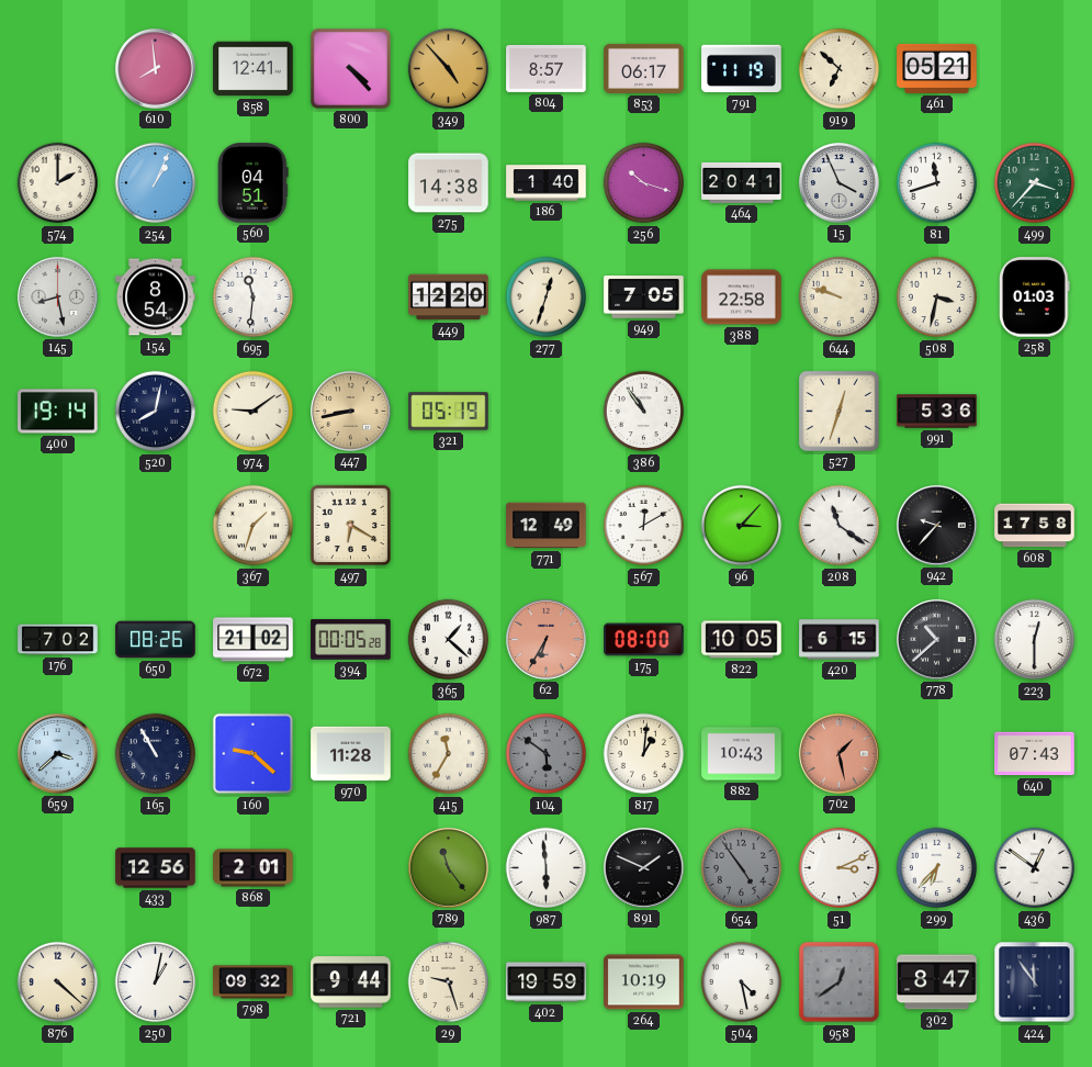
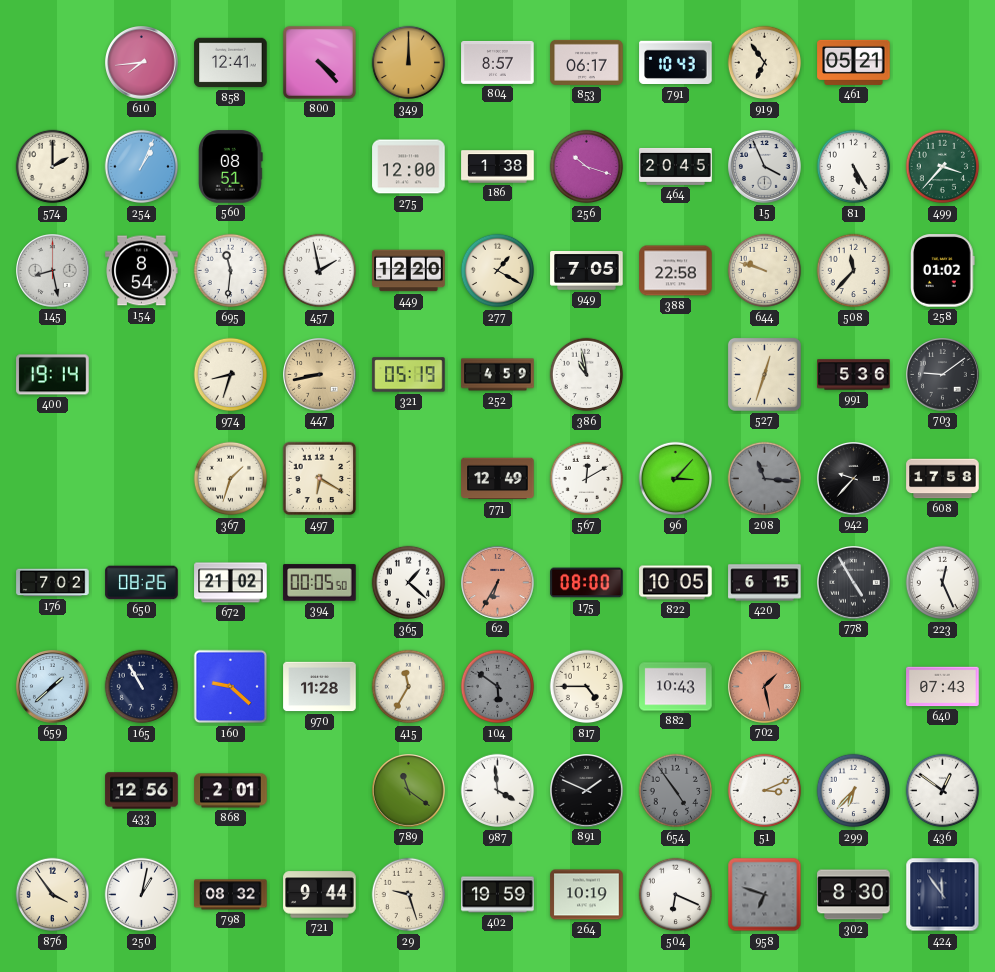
610: 7:59 -> 7:44
349: 4:53 -> 12:00
791: 11:19 -> 10:43
919: 6:52 -> 6:54
560: 04:51 -> 08:51
275: 14:38 -> 12:00
186: 1:40 -> 1:38
464: 20:41 -> 20:45
81: 11:42 -> 5:25
457: none -> 1:58
277: 12:33 -> 1:20
508: 3:32 -> 11:37
258: 01:03 -> 01:02
520: 8:02 -> none
974: 9:09 -> 8:33
252: none -> 4:59
386: 10:54 -> 10:58
703: none -> 9:09
208: 11:21 -> 11:16
208 dial: white -> grey
394: 00:05:28 -> 00:05:50
778: 10:38 -> 4:55
223: 12:30 -> 12:26
659: 3:38 -> 1:38
817: 1:01 -> 4:45
789: 11:24 -> 11:21
987: 5:59 -> 3:59
876: 4:22 -> 3:54
798: 09:32 -> 08:32
504: 4:28 -> 6:19
958: 12:39 -> 6:48
302: 8:47 -> 8:30
